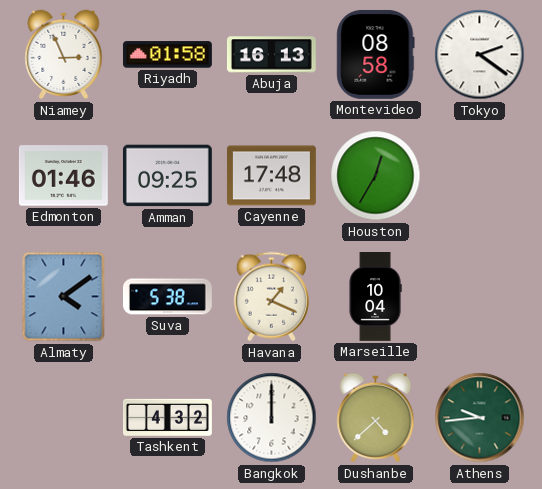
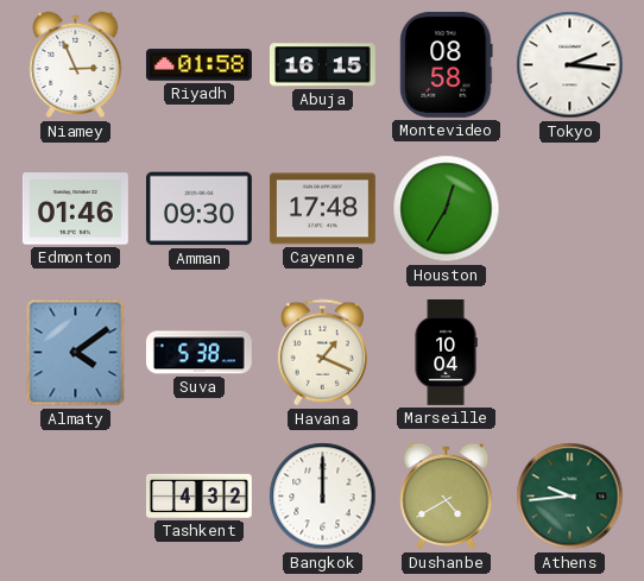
Abuja: 16:13 -> 16:15
Tokyo: 2:21 -> 2:16
Amman: 09:25 -> 09:30
Dushanbe: 4:38 -> 4:40
